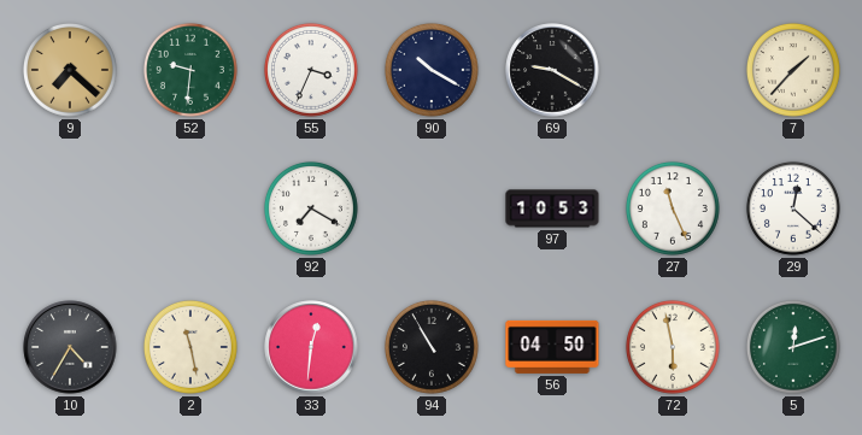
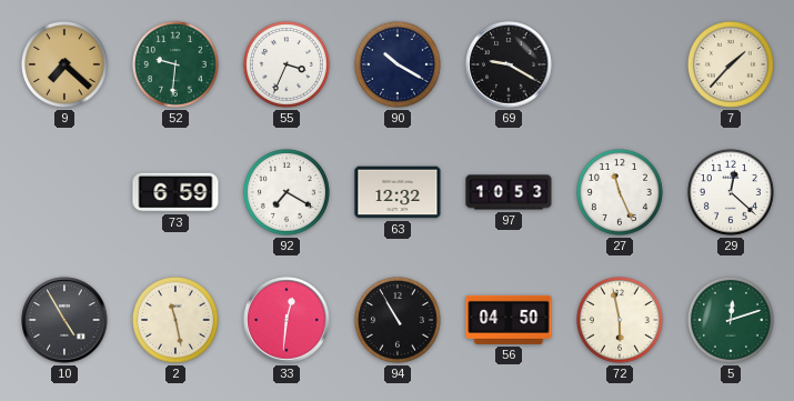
73: none -> 6:59
63: none -> 12:32
10: 4:35 -> 4:55
